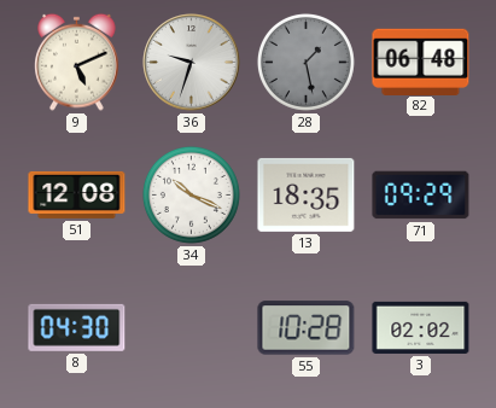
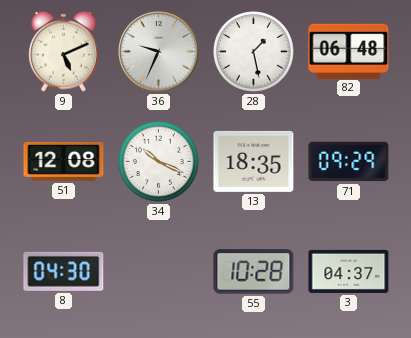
36: 9:33 -> 9:34
28 dial: grey -> white
3: 02:02 -> 04:37
